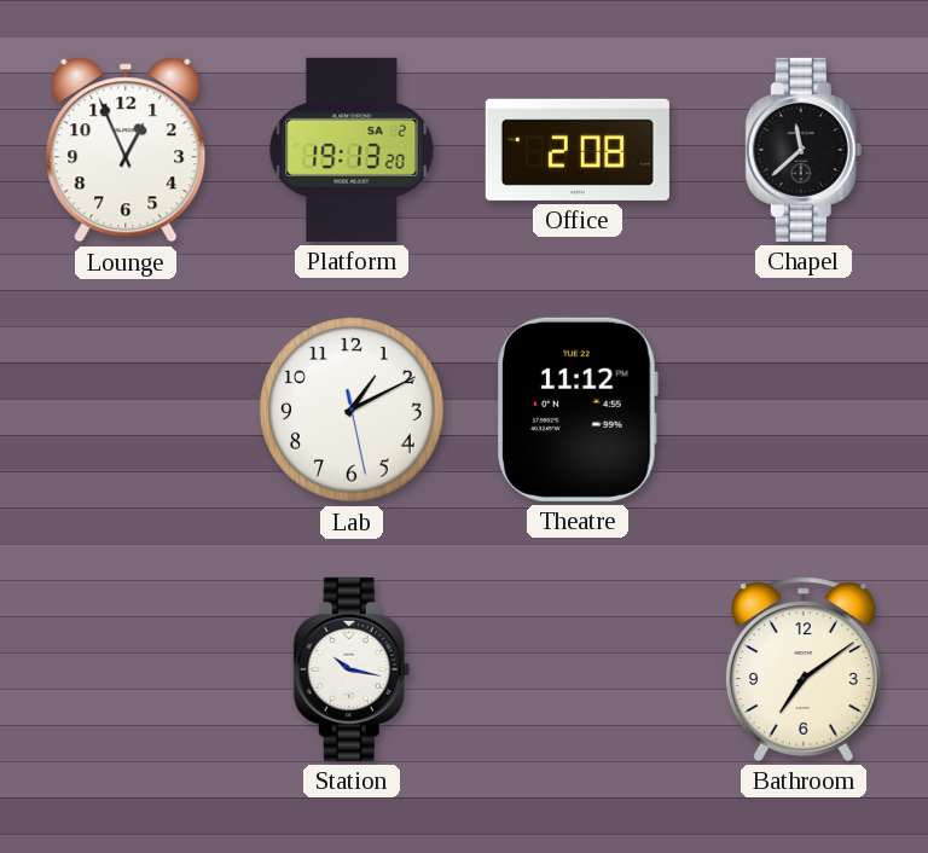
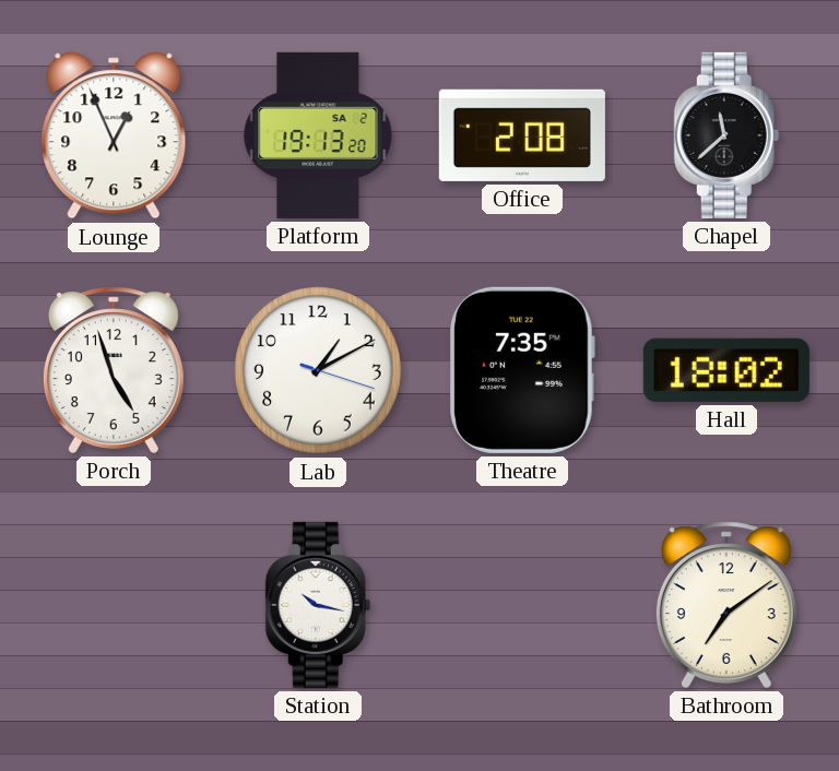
Porch: none -> 4:57
Lab: 1:10:28 -> 1:10:18
Theatre: 11:12 -> 7:35
Hall: none -> 18:02
